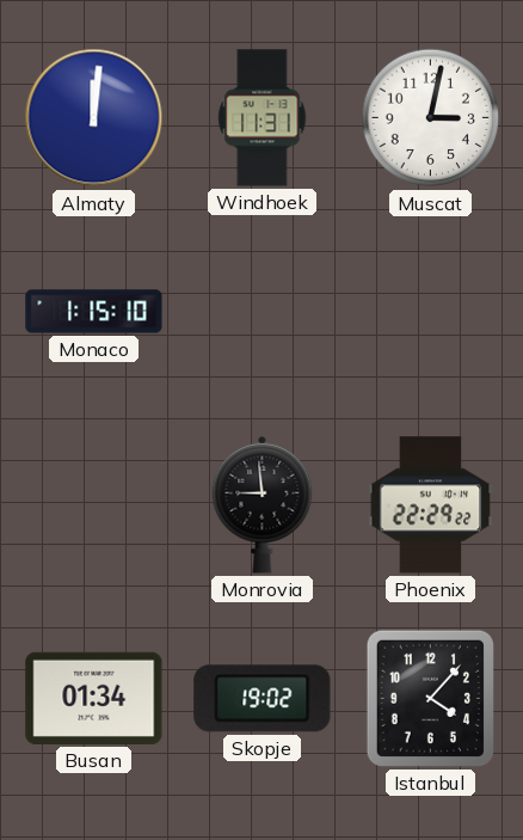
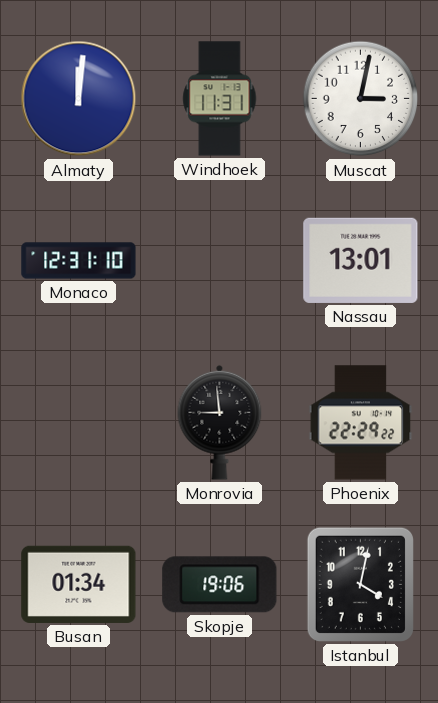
Monaco: 1:15 -> 12:31
Nassau: none -> 13:01
Skopje: 19:02 -> 19:06
Istanbul: 4:07 -> 4:02
